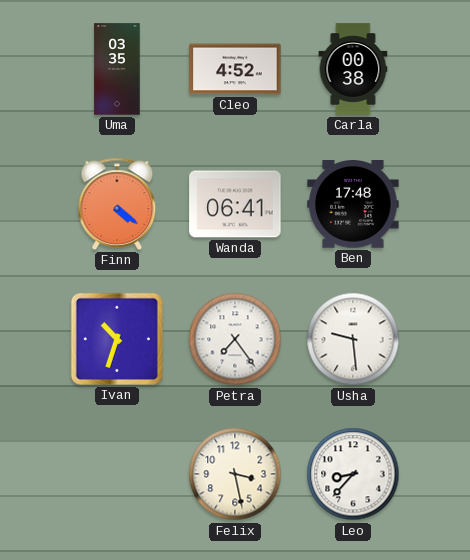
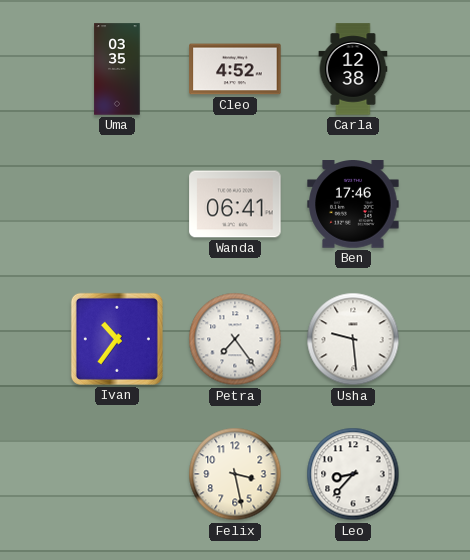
Carla: 00:38 -> 12:38
Finn: 4:21 -> none
Ben: 17:48 -> 17:46
Ivan: 10:33 -> 10:36
